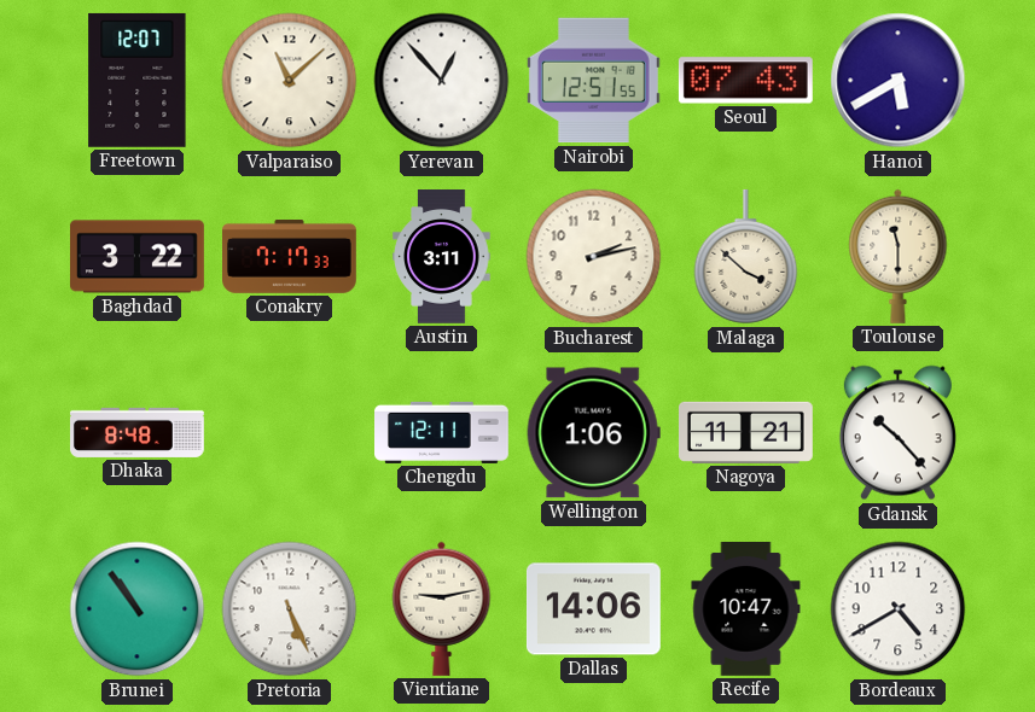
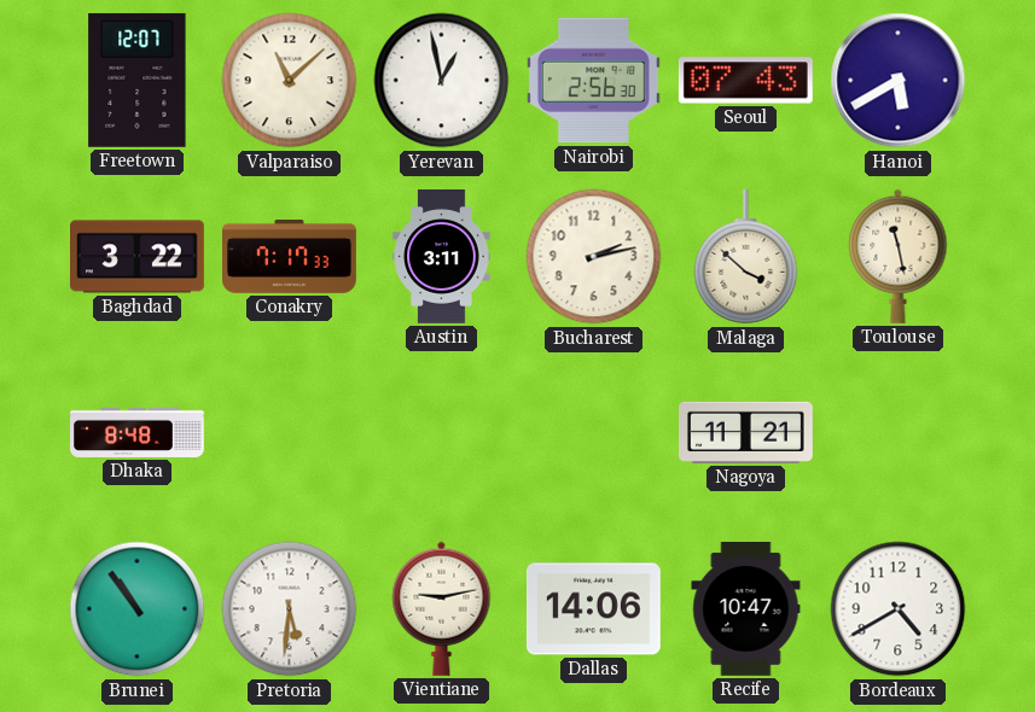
Yerevan: 12:53 -> 12:58
Nairobi: 12:51 -> 2:56
Toulouse: 11:30 -> 11:28
Chengdu: 12:11 -> none
Wellington: 1:06 -> none
Gdansk: 10:23 -> none
Pretoria: 5:26 -> 5:31
